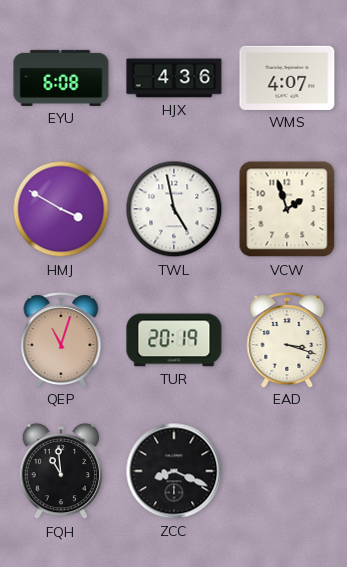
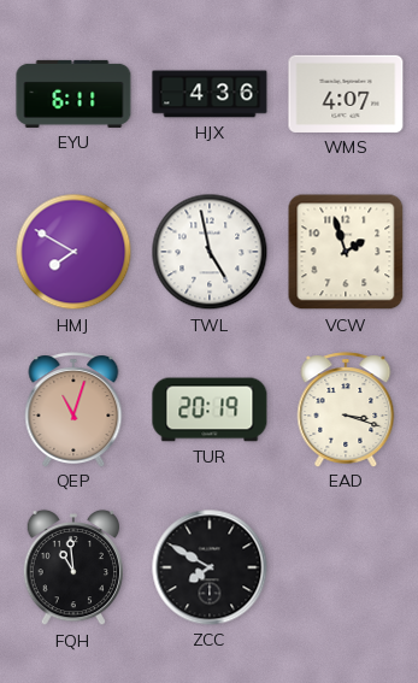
EYU: 6:08 -> 6:11
HMJ: 3:50 -> 7:50
ZCC: 8:19 -> 7:50
